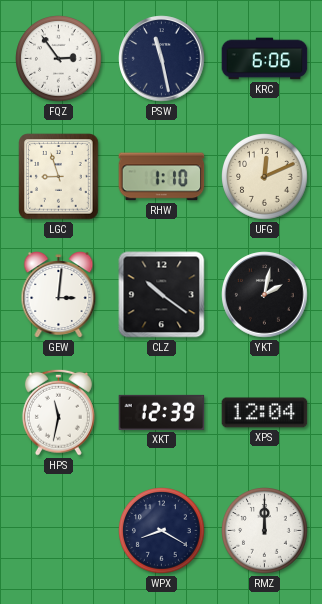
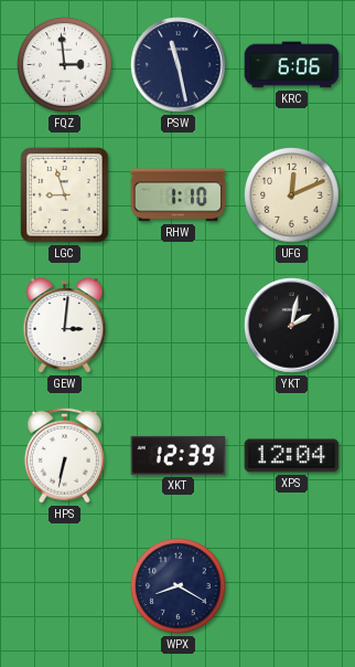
FQZ: 2:54 -> 2:59
CLZ: 10:21 -> none
HPS: 11:32 -> 6:32
RMZ: 12:00 -> none
